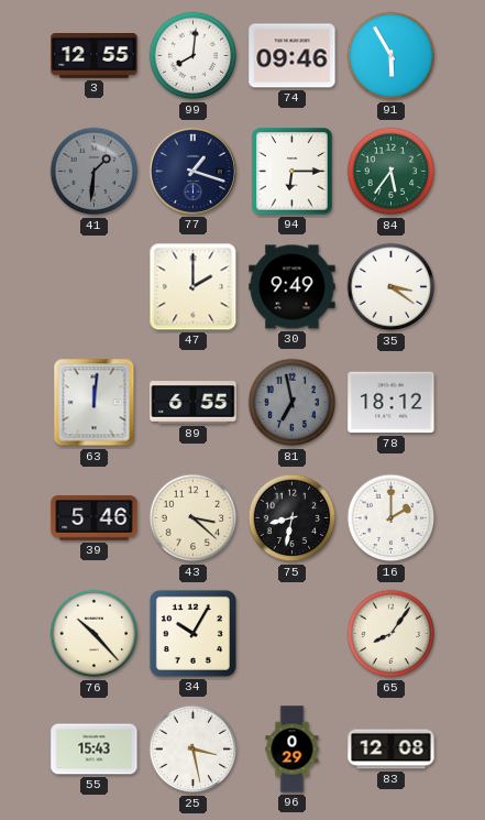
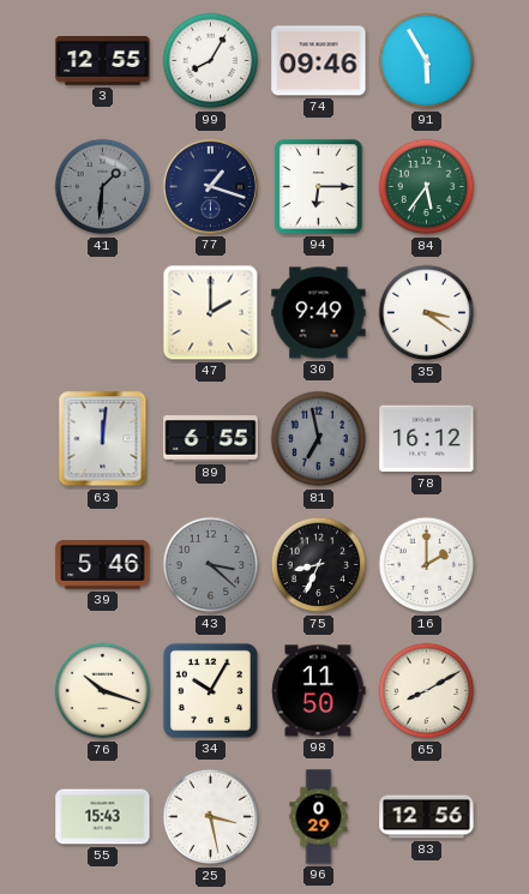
99: 8:01 -> 8:05
78: 18:12 -> 16:12
43 dial: cream -> grey
75: 8:32 -> 8:34
76: 10:23 -> 10:18
98: none -> 11:50
65: 8:06 -> 8:10
83: 12:08 -> 12:56
